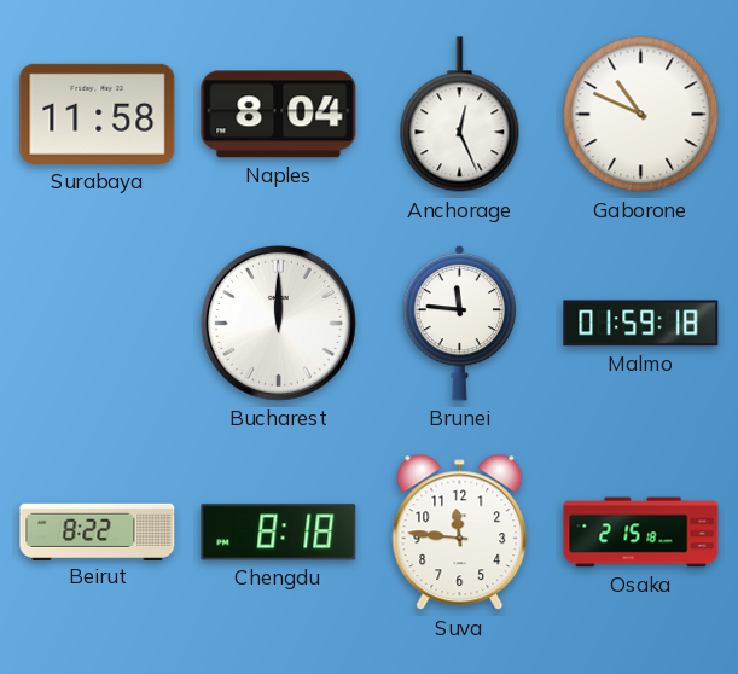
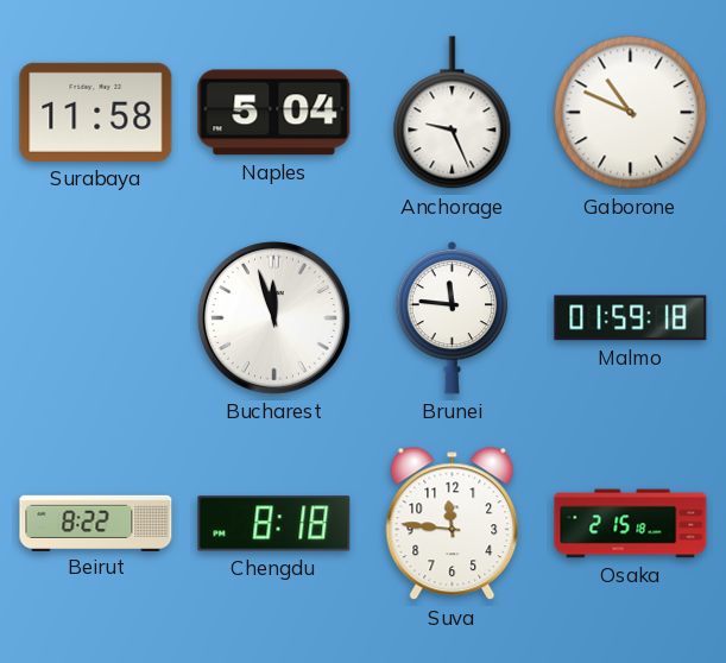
Naples: 8:04 -> 5:04
Anchorage: 12:26 -> 9:26
Bucharest: 12:00 -> 11:57
